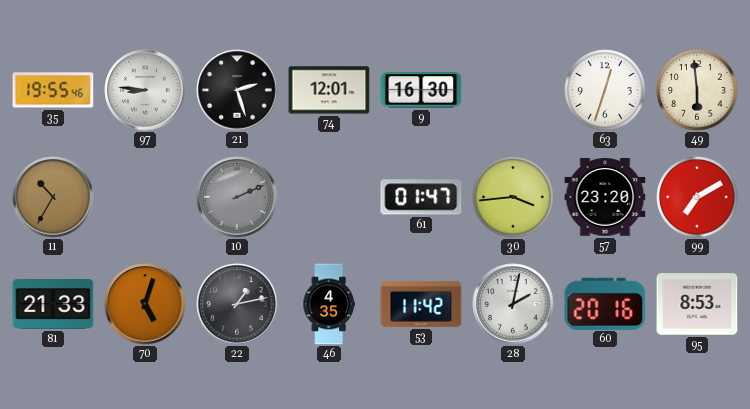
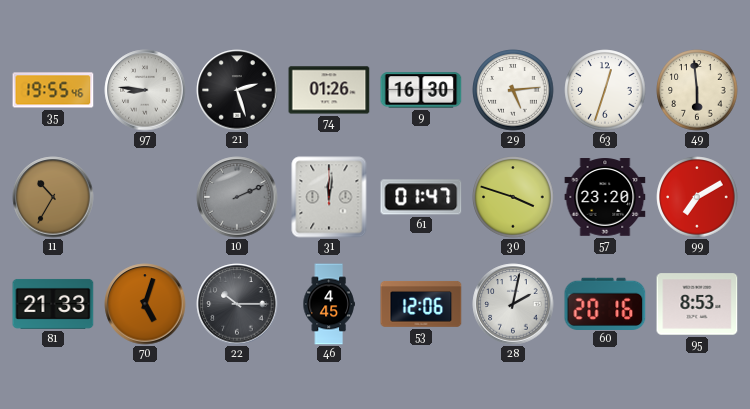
74: 12:01 -> 01:26
29: none -> 5:14
31: none -> 12:01
30: 3:44 -> 3:48
22: 1:13 -> 10:15
46: 4:35 -> 4:45
53: 11:42 -> 12:06
